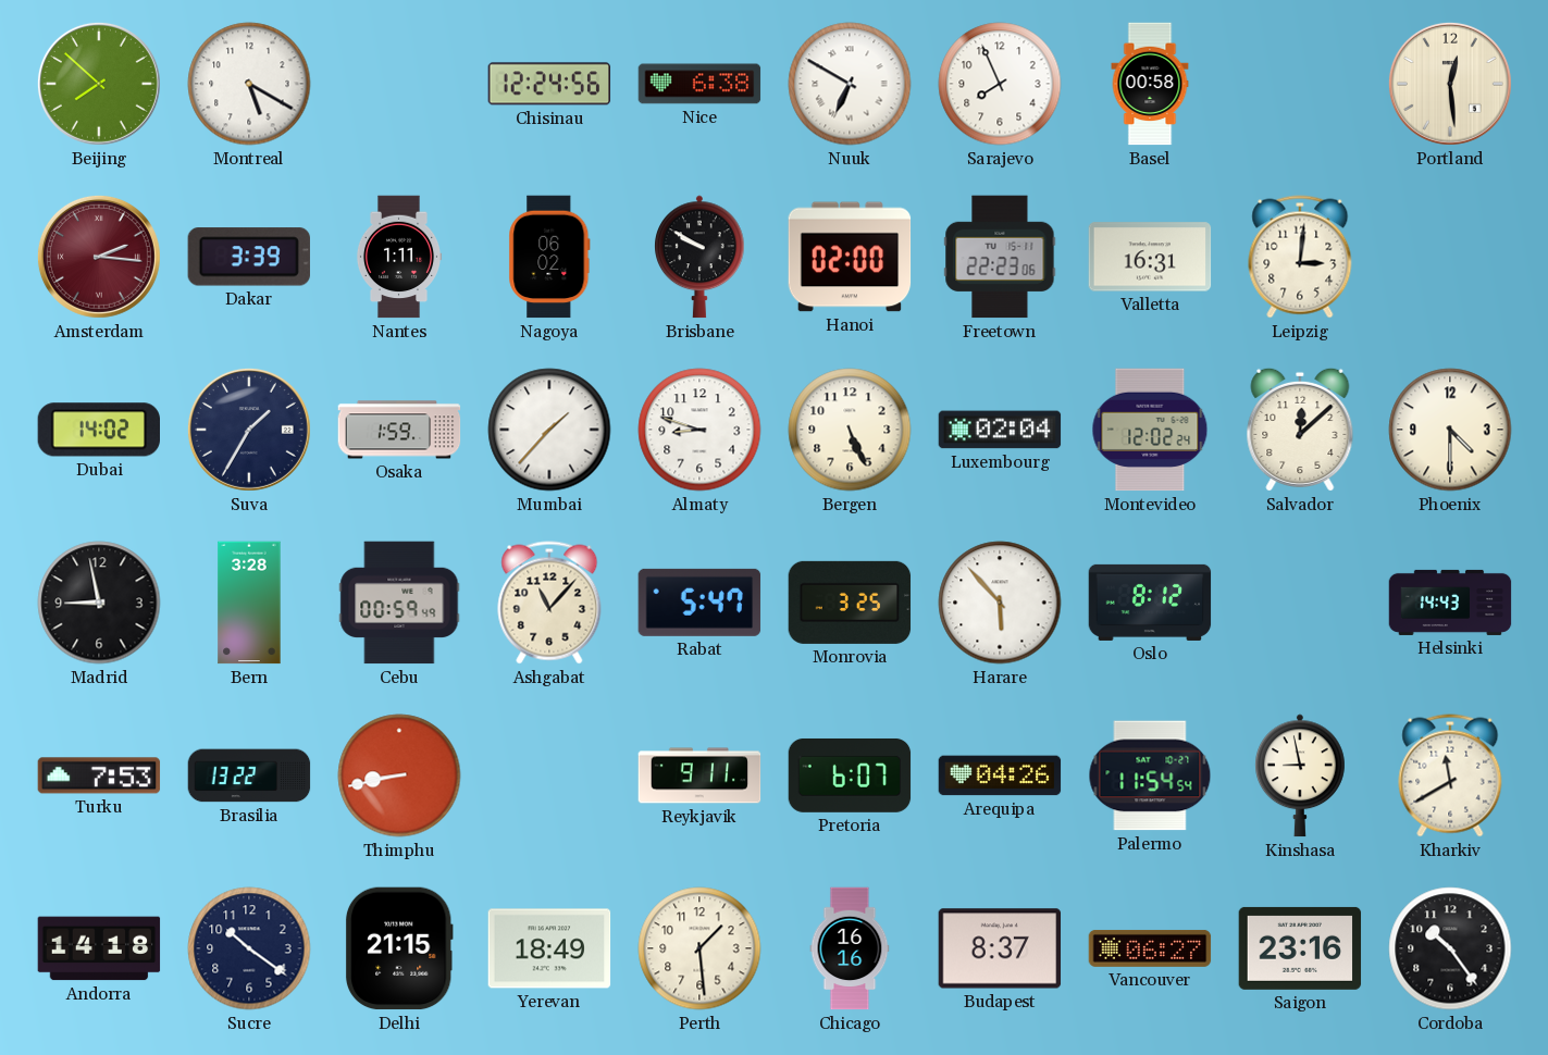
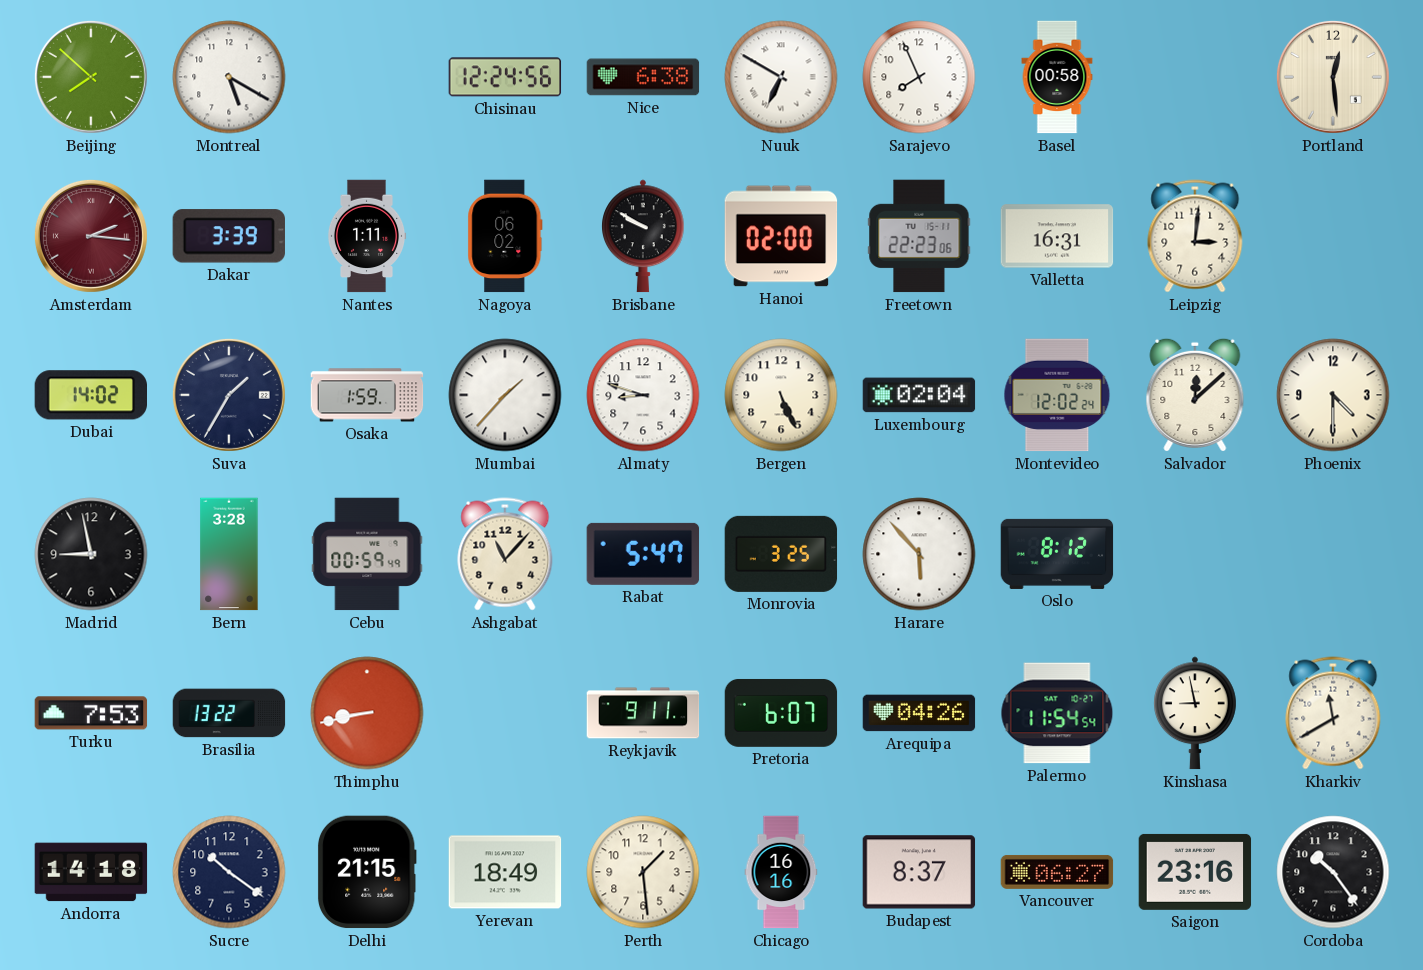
Helsinki: 14:43 -> none
